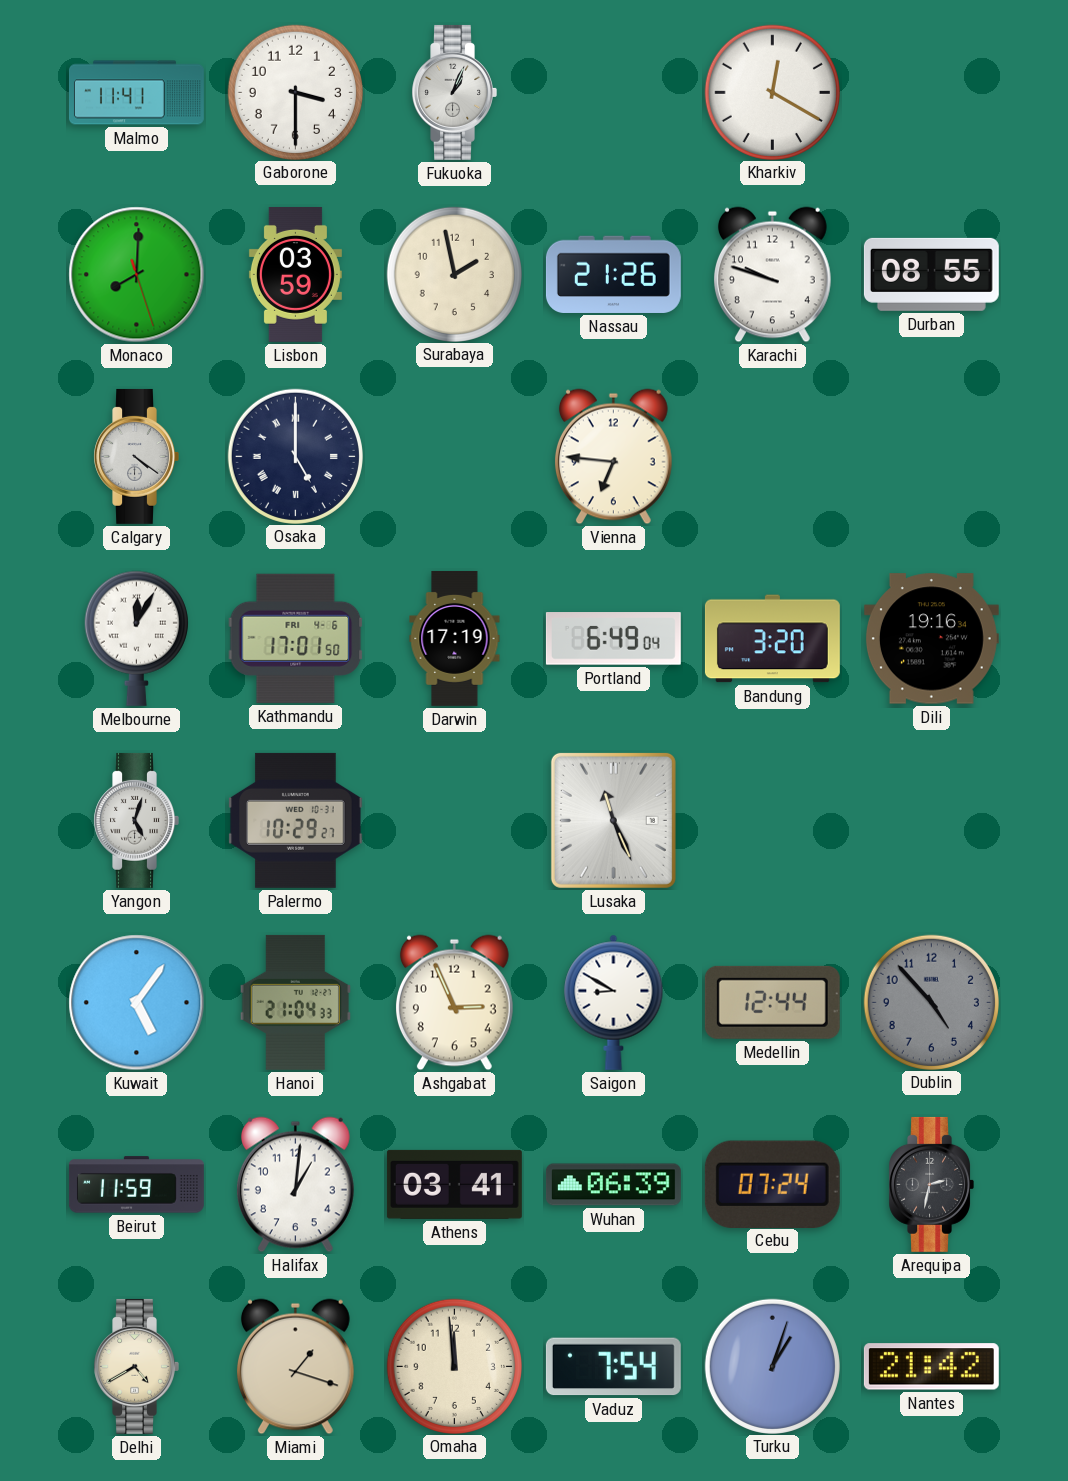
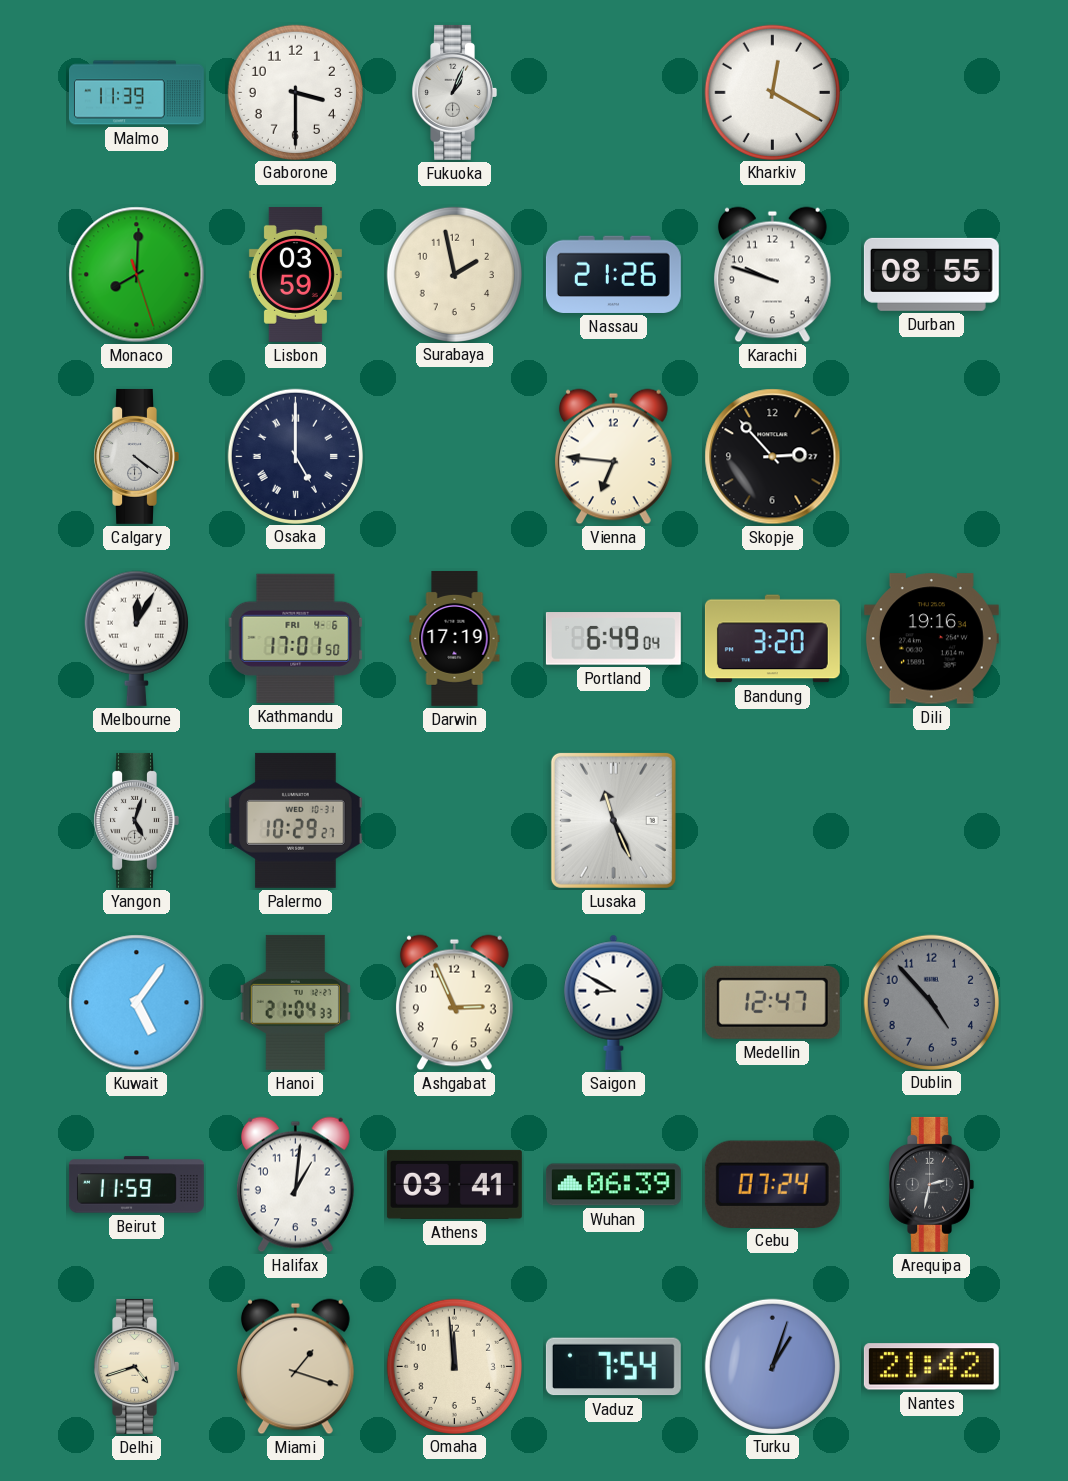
Malmo: 11:41 -> 11:39
Skopje: none -> 2:53
Medellin: 12:44 -> 12:47
Delhi: 4:40 -> 4:42
